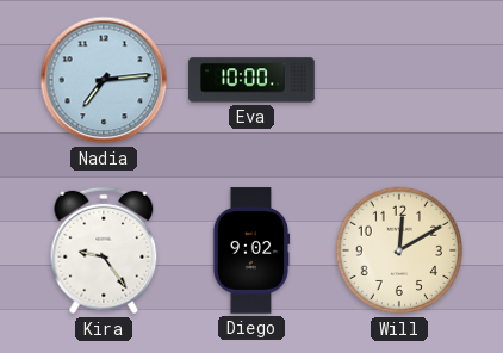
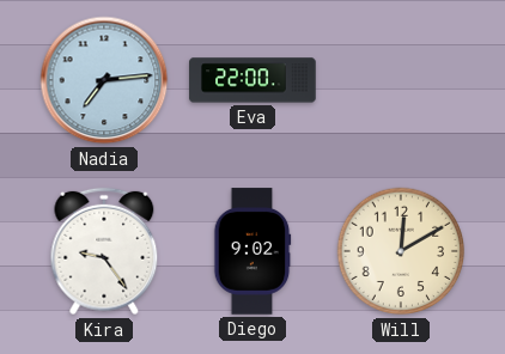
Eva: 10:00 -> 22:00
